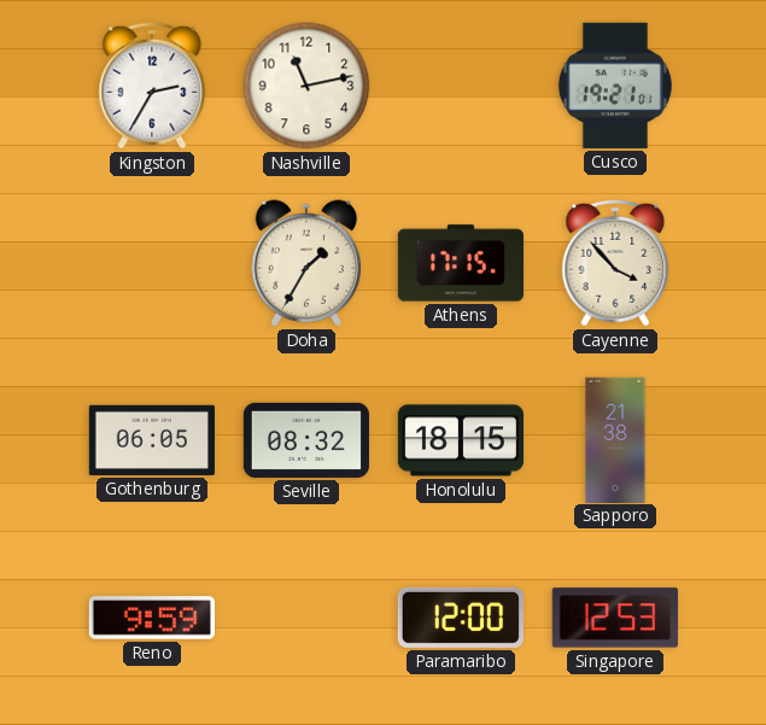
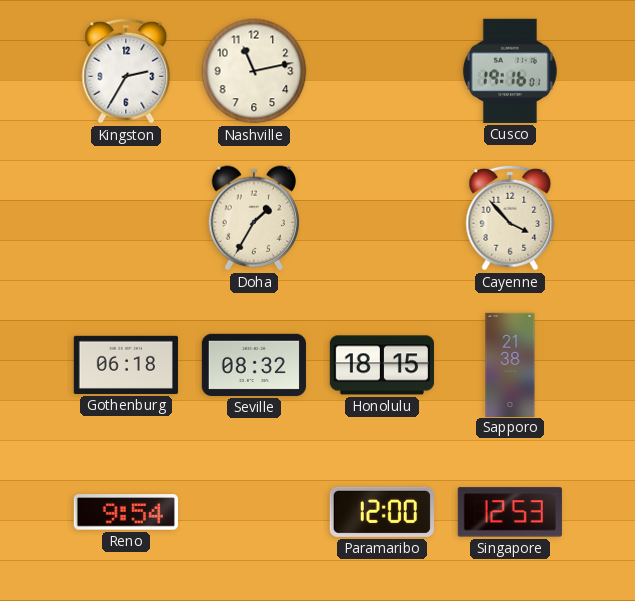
Cusco: 19:21 -> 19:16
Athens: 17:15 -> none
Gothenburg: 06:05 -> 06:18
Reno: 9:59 -> 9:54
